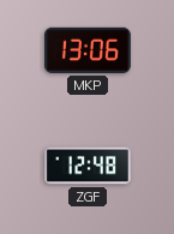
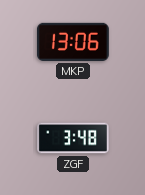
ZGF: 12:48 -> 3:48
